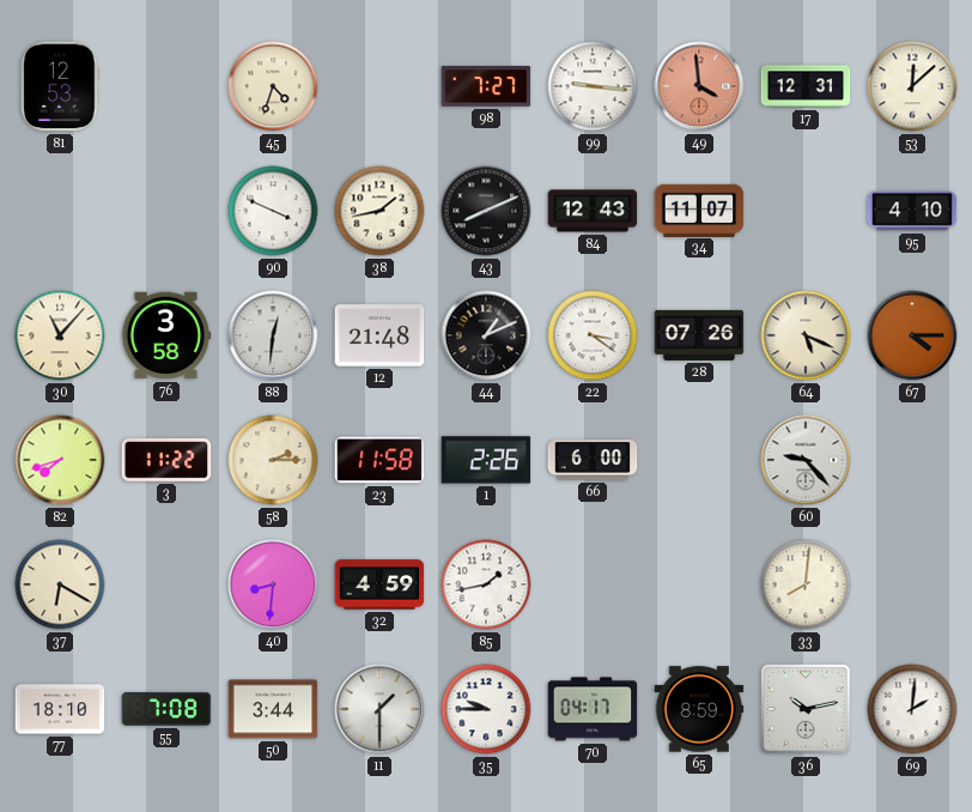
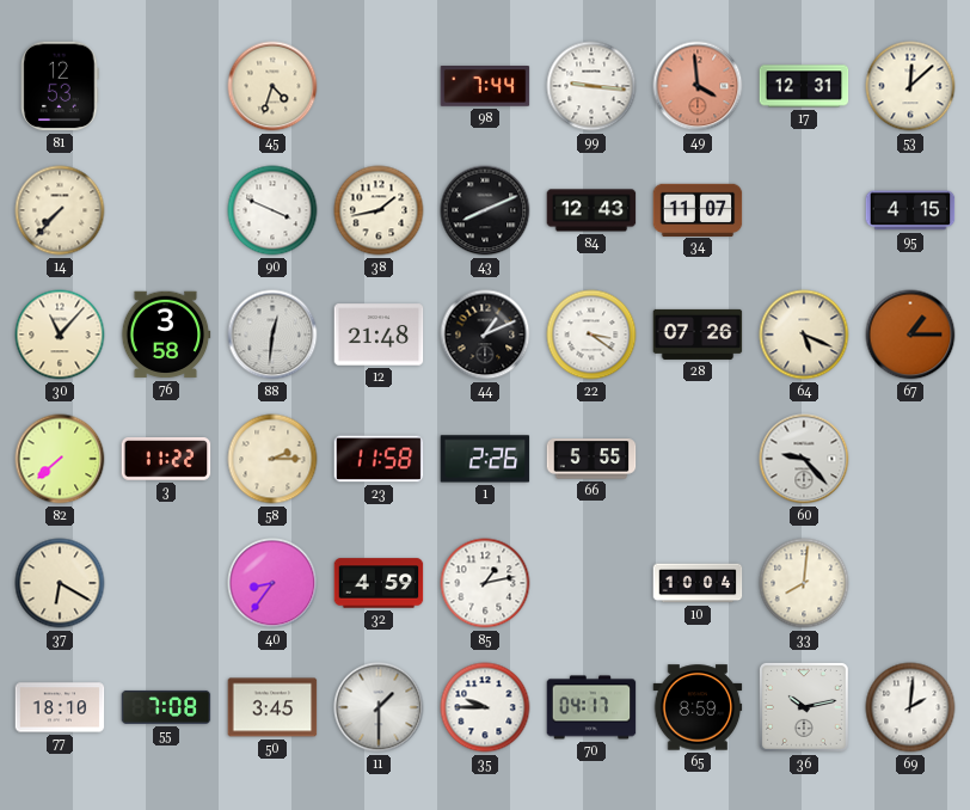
98: 7:27 -> 7:44
14: none -> 7:37
95: 4:10 -> 4:15
67: 4:15 -> 1:15
82: 7:42 -> 7:38
66: 6:00 -> 5:55
40: 8:31 -> 8:36
85: 1:43 -> 1:13
10: none -> 10:04
50: 3:44 -> 3:45
